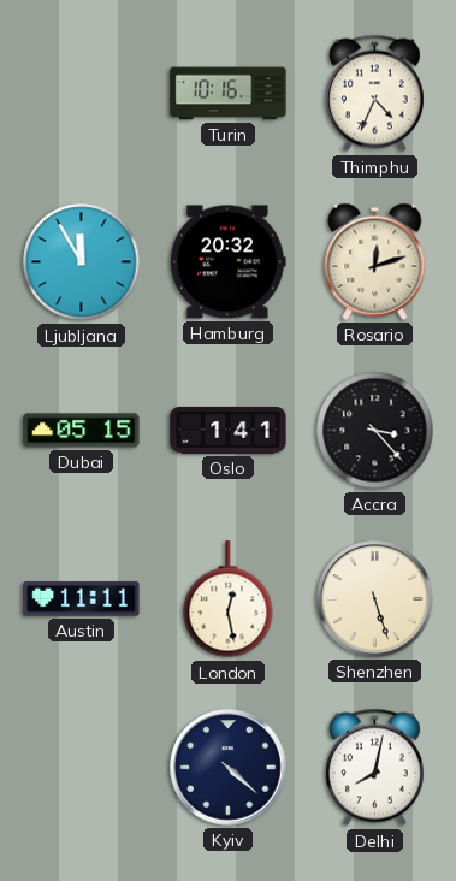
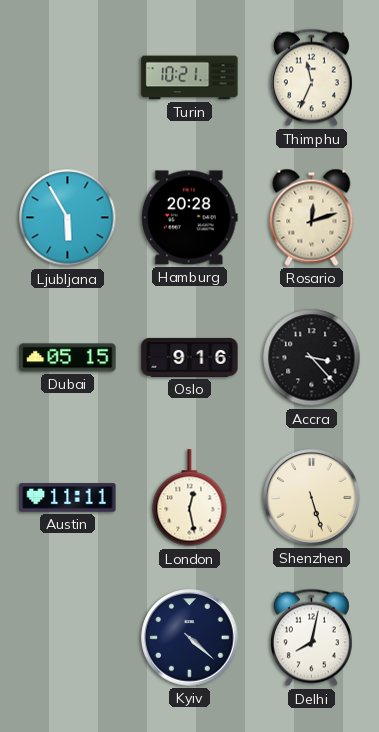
Turin: 10:16 -> 10:21
Thimphu: 4:34 -> 11:34
Ljubljana: 11:55 -> 5:55
Hamburg: 20:32 -> 20:28
Oslo: 1:41 -> 9:16
